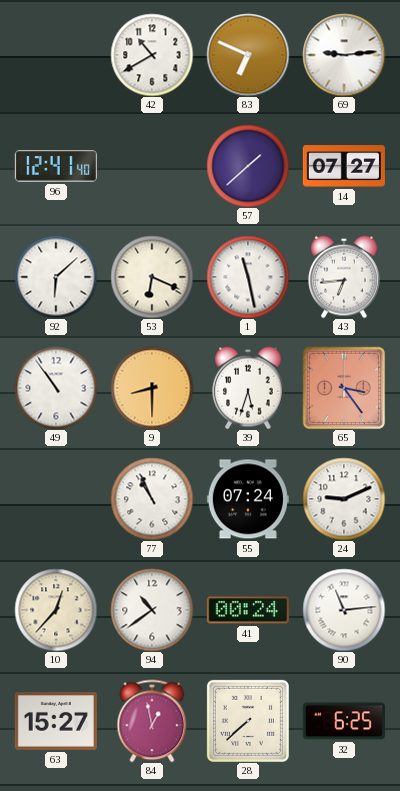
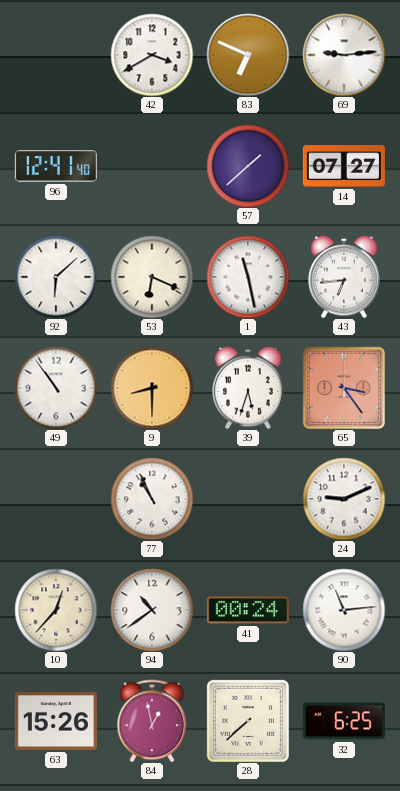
42: 10:40 -> 3:40
55: 07:24 -> none
63: 15:27 -> 15:26
